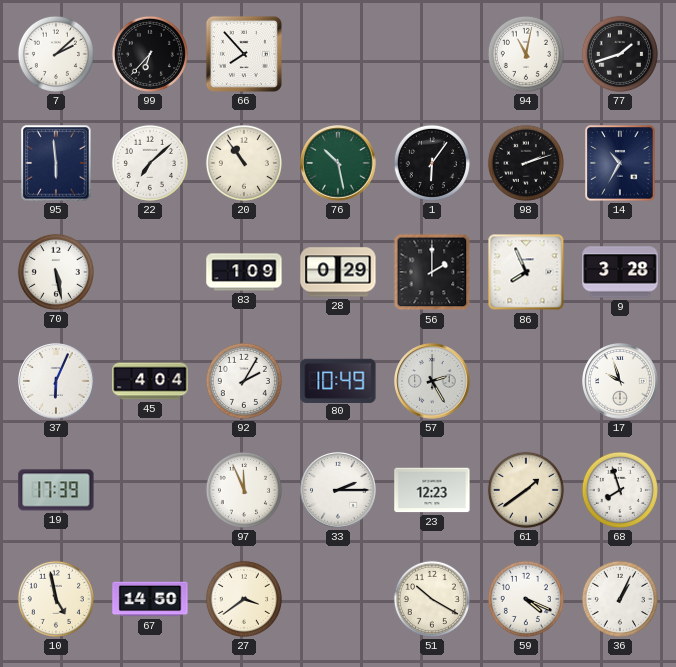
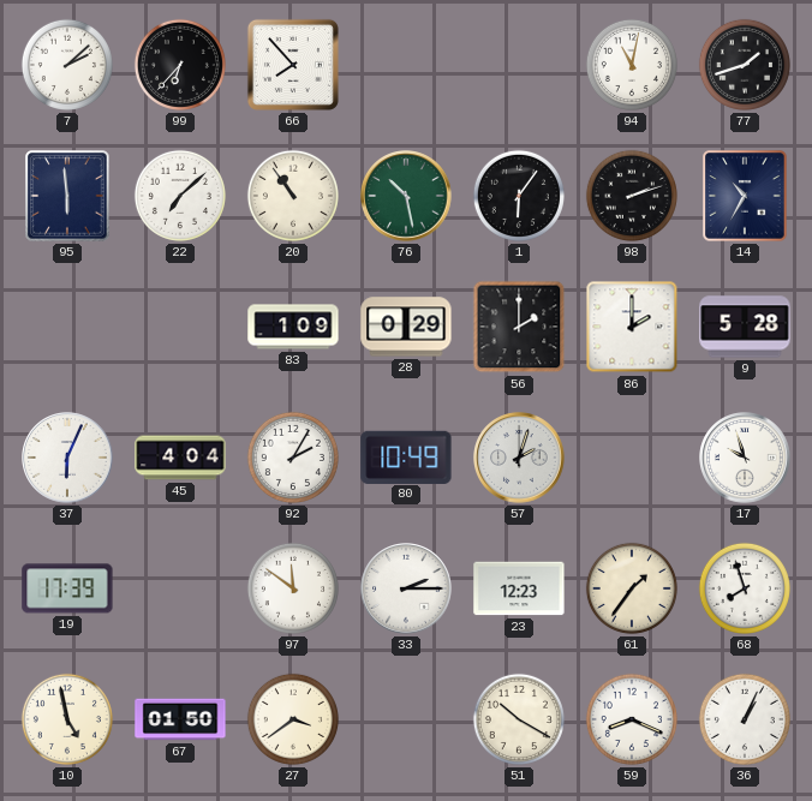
70: 5:28 -> none
86: 7:56 -> 2:00
9: 3:28 -> 5:28
57: 2:25 -> 2:03
97: 11:56 -> 11:51
61: 1:39 -> 1:36
67: 14:50 -> 01:50
59: 4:19 -> 8:19
